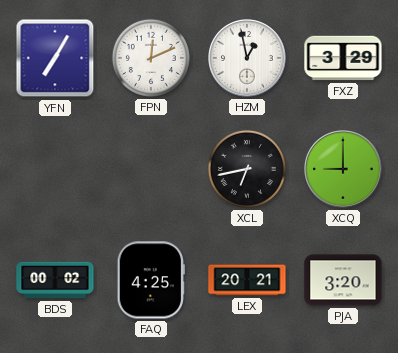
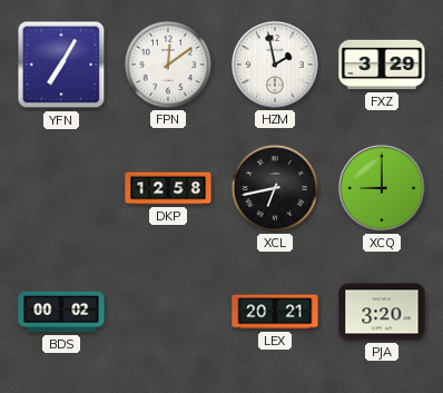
FPN: 12:11 -> 12:09
HZM: 12:58 -> 1:58
DKP: none -> 12:58
FAQ: 4:25 -> none
